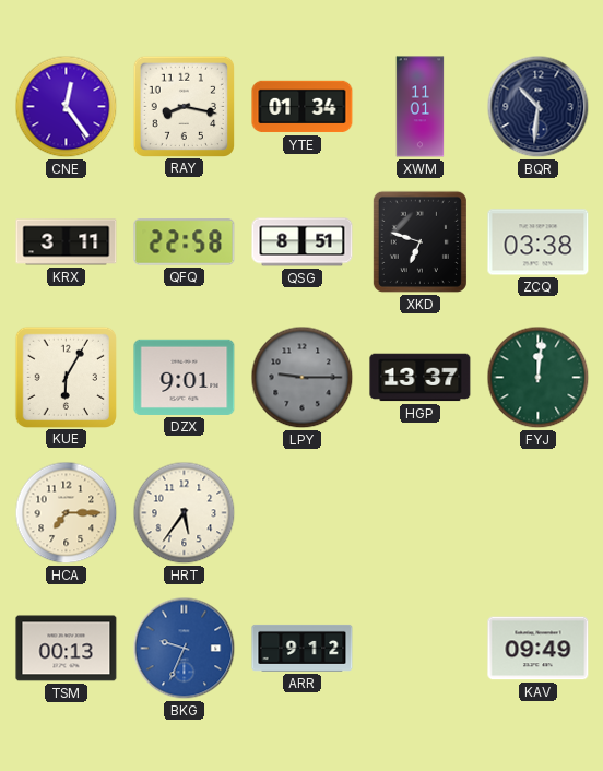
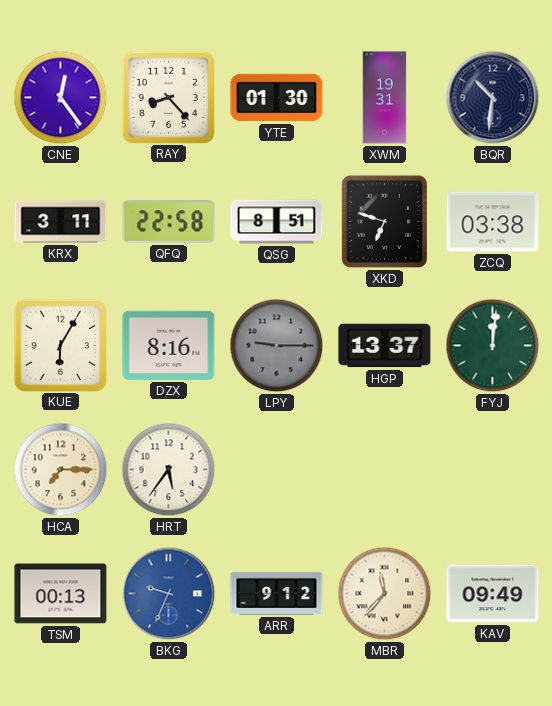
RAY: 8:17 -> 8:23
YTE: 01:34 -> 01:30
XWM: 11:01 -> 19:31
DZX: 9:01 -> 8:16
MBR: none -> 11:37
